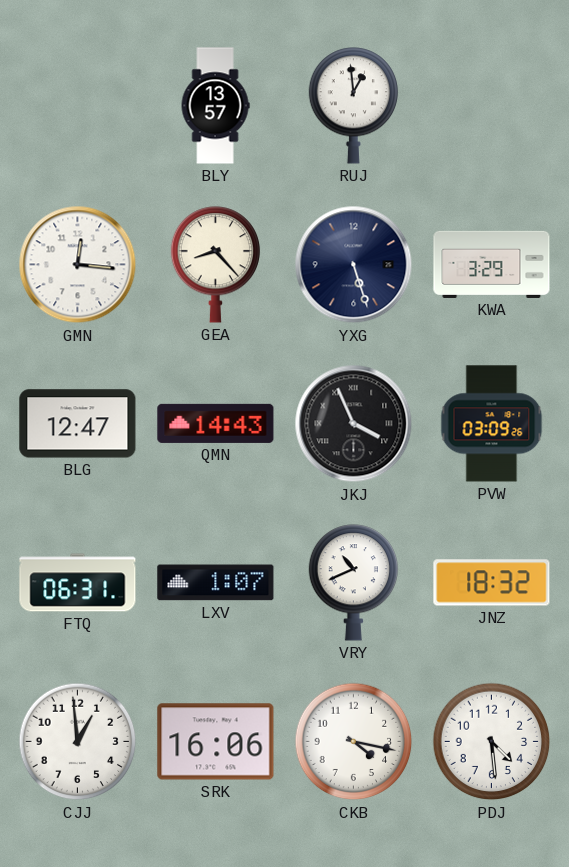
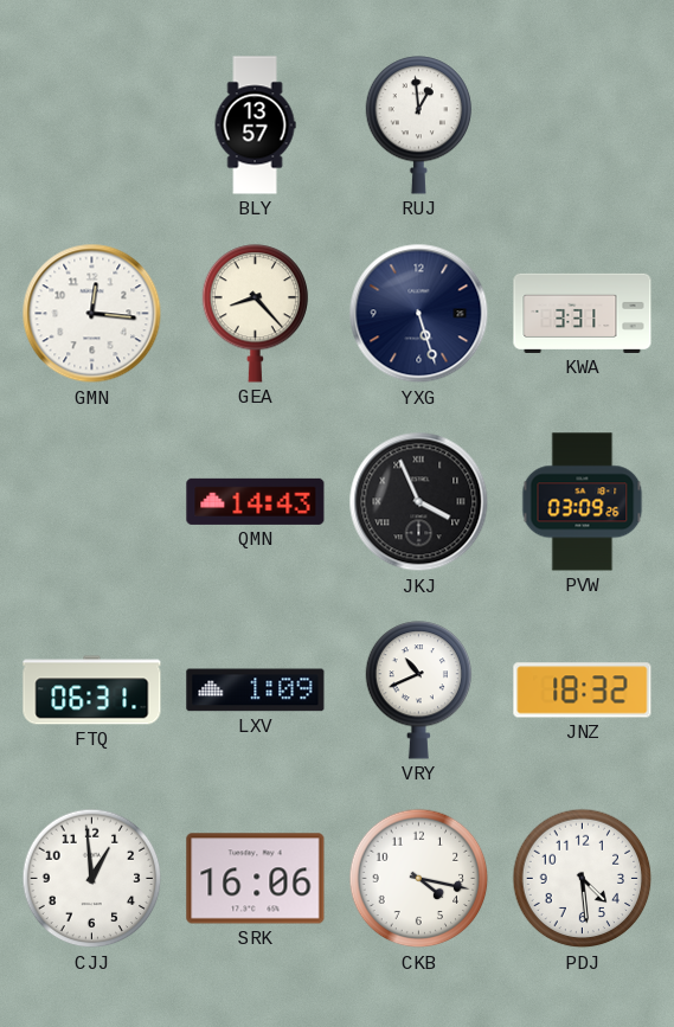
KWA: 3:29 -> 3:31
BLG: 12:47 -> none
LXV: 1:07 -> 1:09
